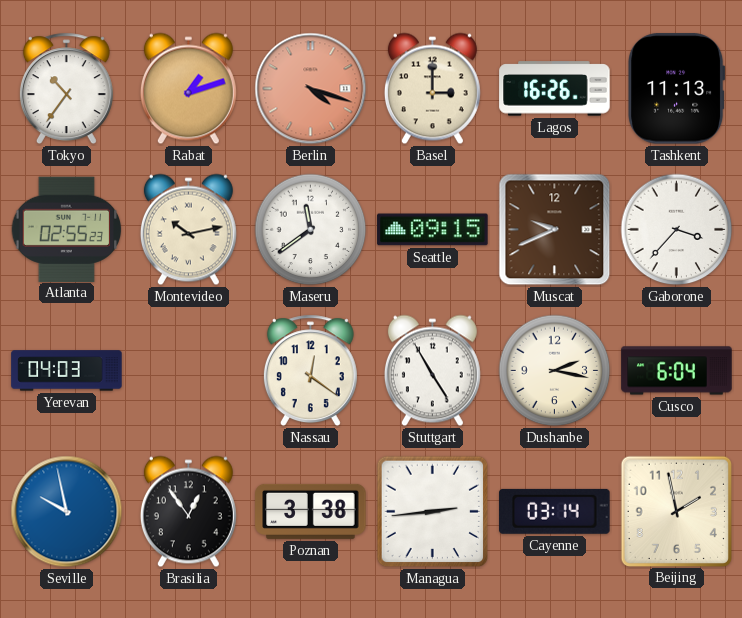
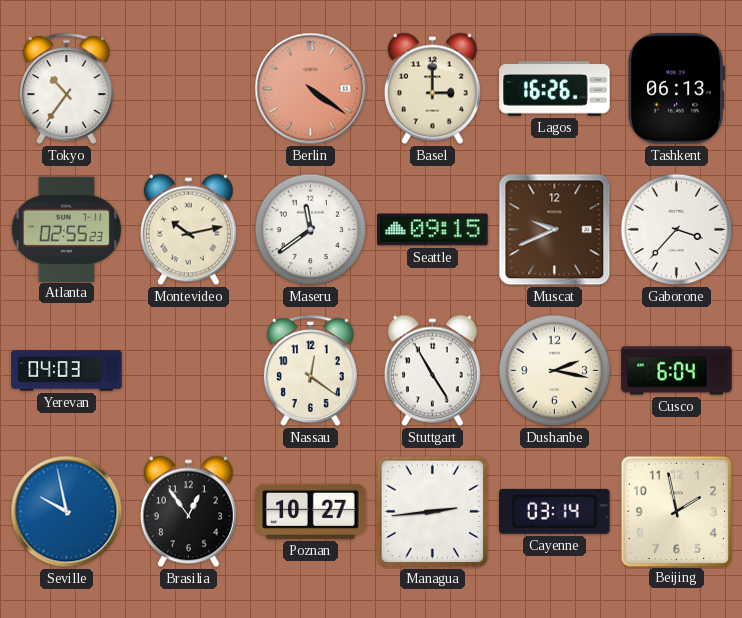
Rabat: 1:12 -> none
Berlin: 4:18 -> 4:21
Tashkent: 11:13 -> 06:13
Poznan: 3:38 -> 10:27
